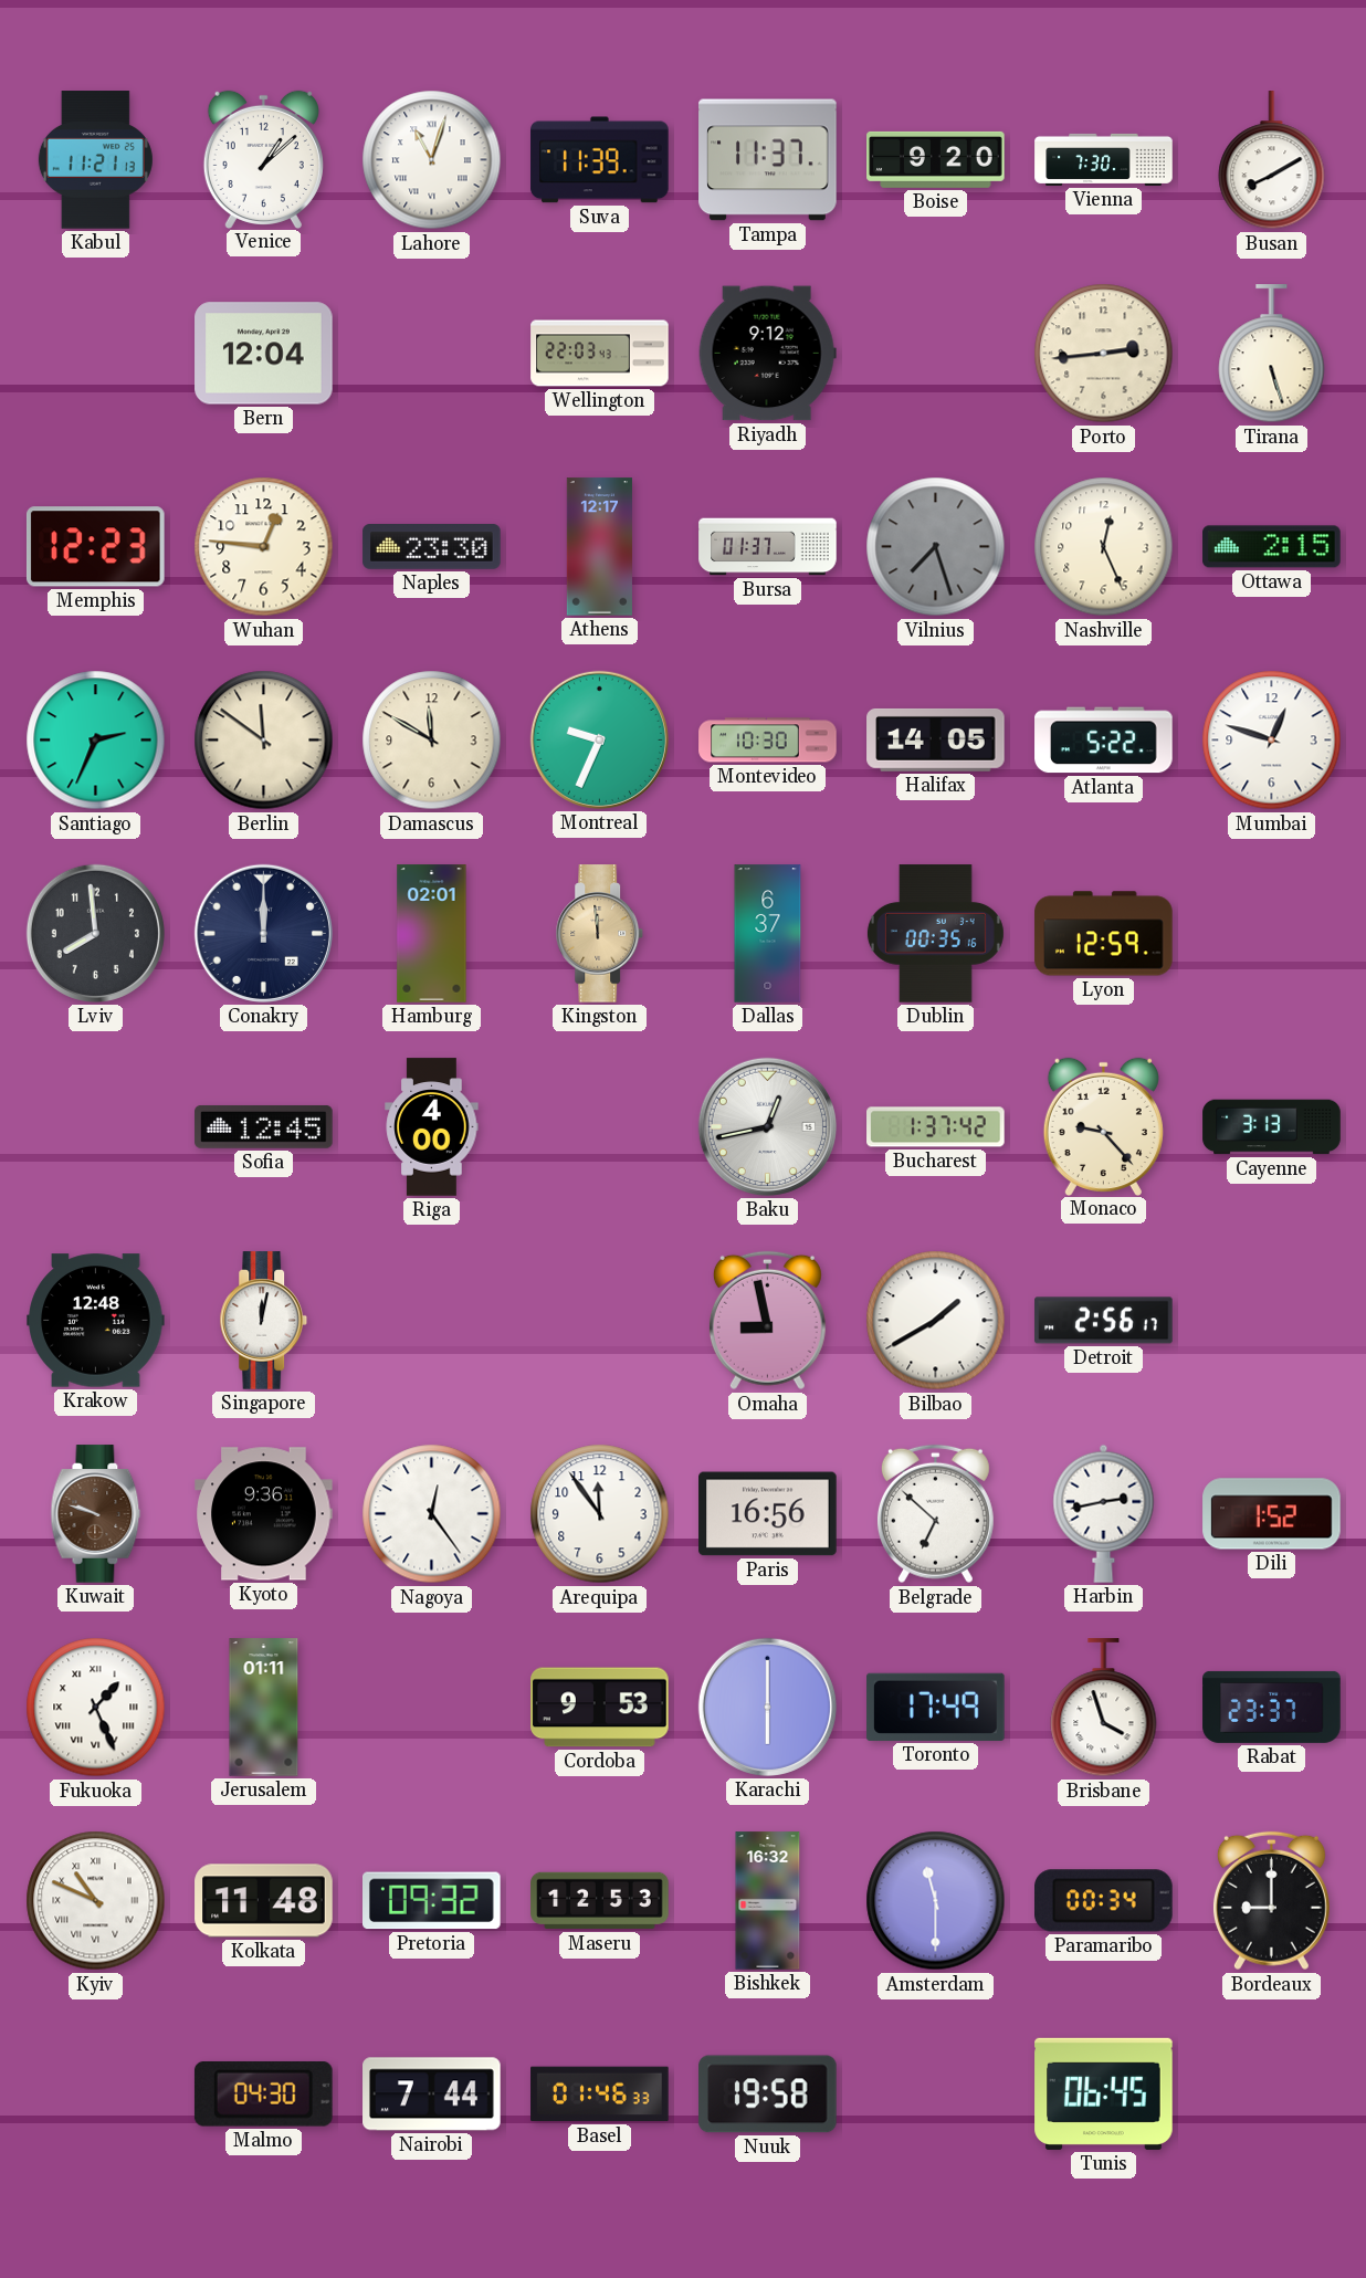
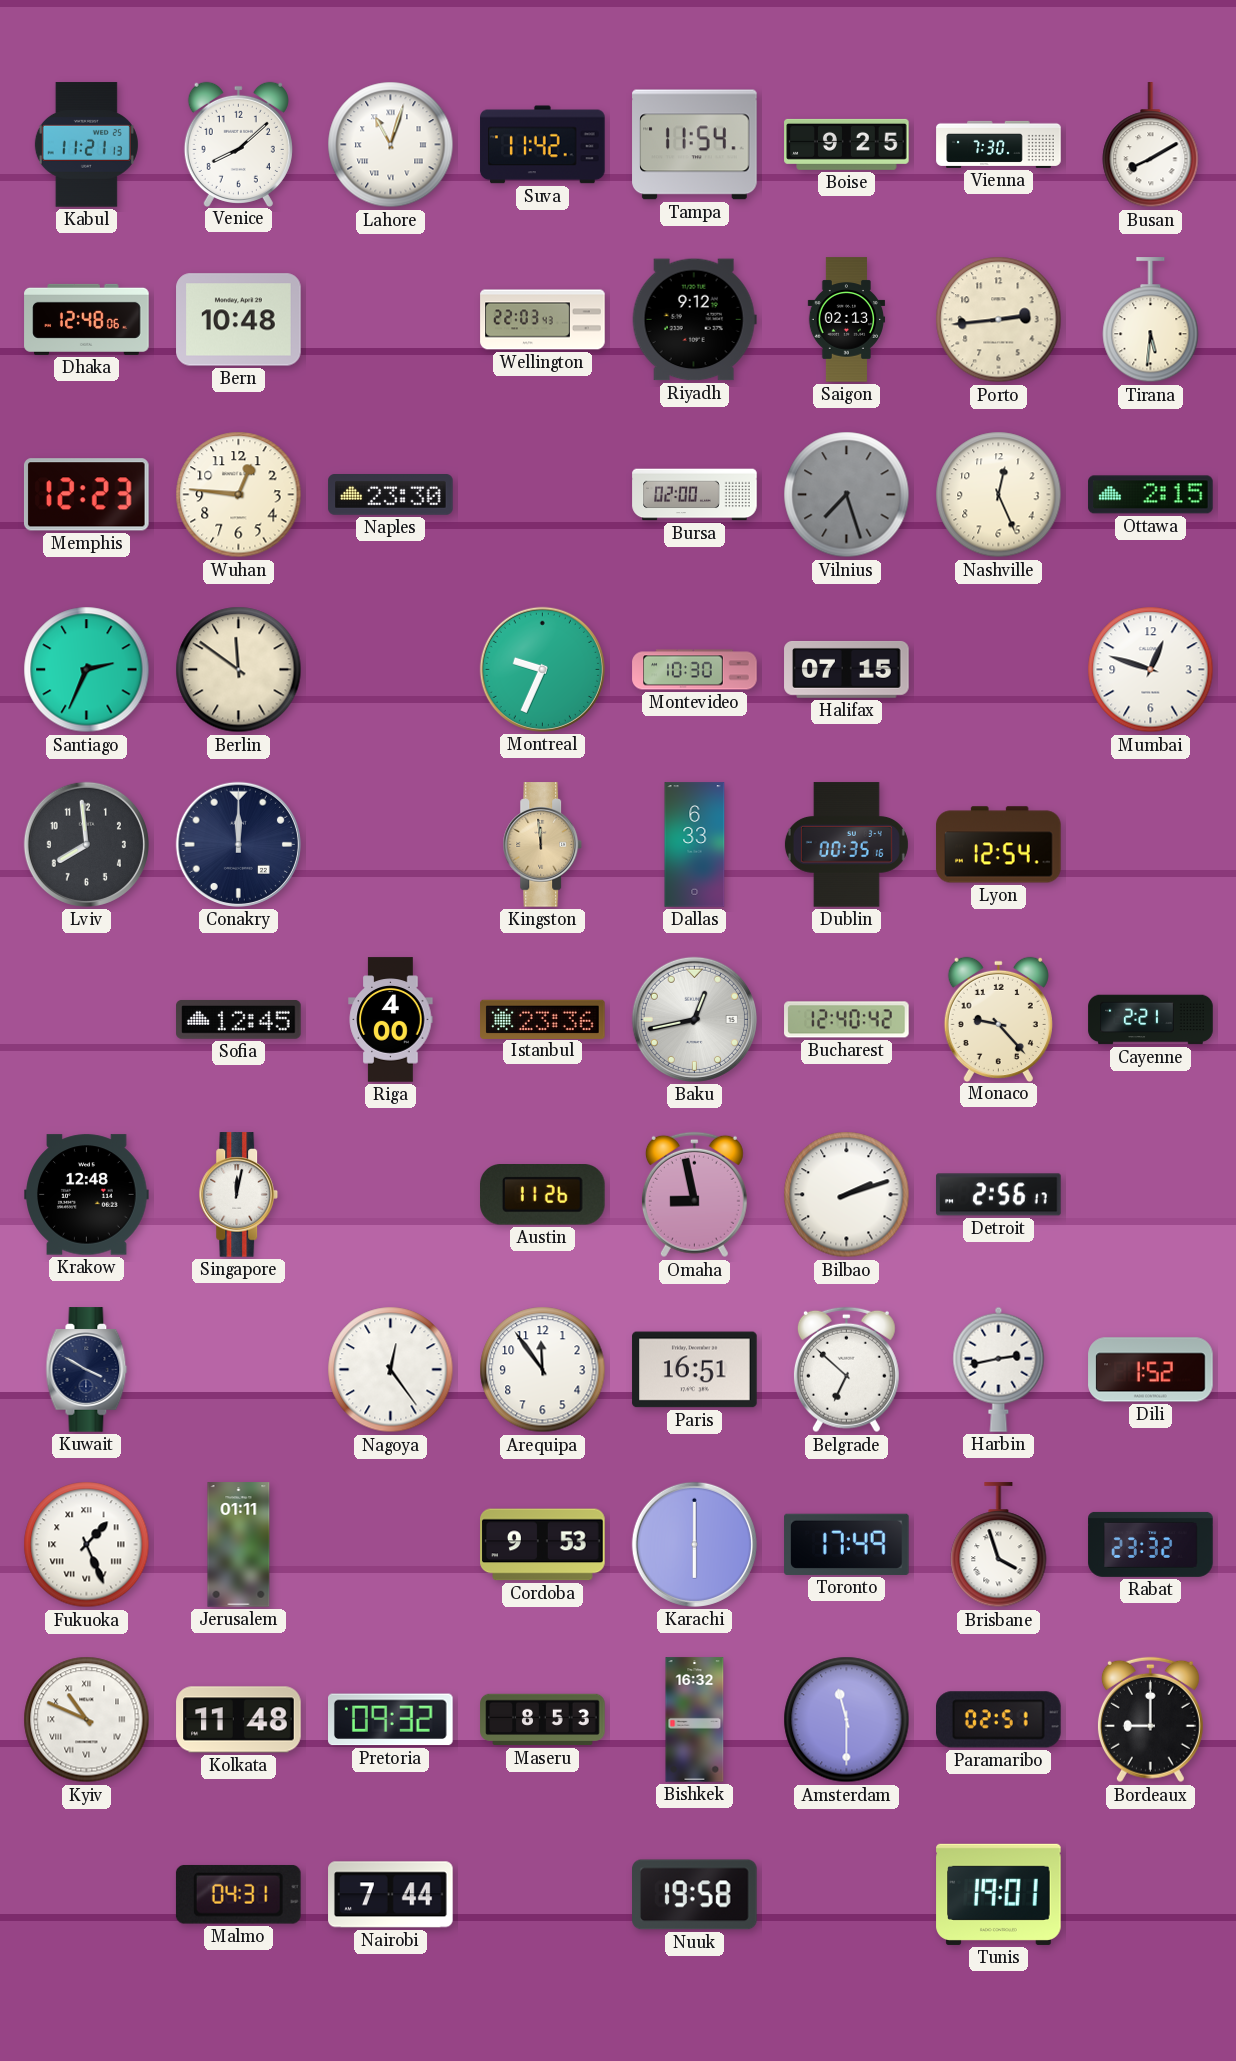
Venice: 1:08 -> 8:08
Suva: 11:39 -> 11:42
Tampa: 11:37 -> 11:54
Boise: 9:20 -> 9:25
Dhaka: none -> 12:48
Bern: 12:04 -> 10:48
Saigon: none -> 02:13
Tirana: 5:27 -> 5:31
Athens: 12:17 -> none
Bursa: 01:37 -> 02:00
Damascus: 11:50 -> none
Halifax: 14:05 -> 07:15
Atlanta: 5:22 -> none
Hamburg: 02:01 -> none
Dallas: 6:37 -> 6:33
Lyon: 12:59 -> 12:54
Istanbul: none -> 23:36
Bucharest: 1:37 -> 12:40
Cayenne: 3:13 -> 2:21
Austin: none -> 11:26
Bilbao: 1:40 -> 2:12
Kuwait: 9:48 -> 3:50
Kuwait dial: brown -> navy
Kyoto: 9:36 -> none
Paris: 16:56 -> 16:51
Rabat: 23:37 -> 23:32
Maseru: 12:53 -> 8:53
Paramaribo: 00:34 -> 02:51
Malmo: 04:30 -> 04:31
Basel: 01:46 -> none
Tunis: 06:45 -> 19:01
